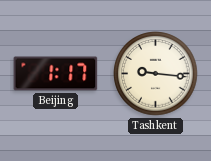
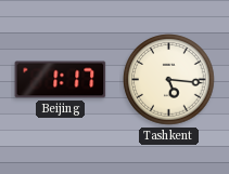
Tashkent: 9:16 -> 5:16
